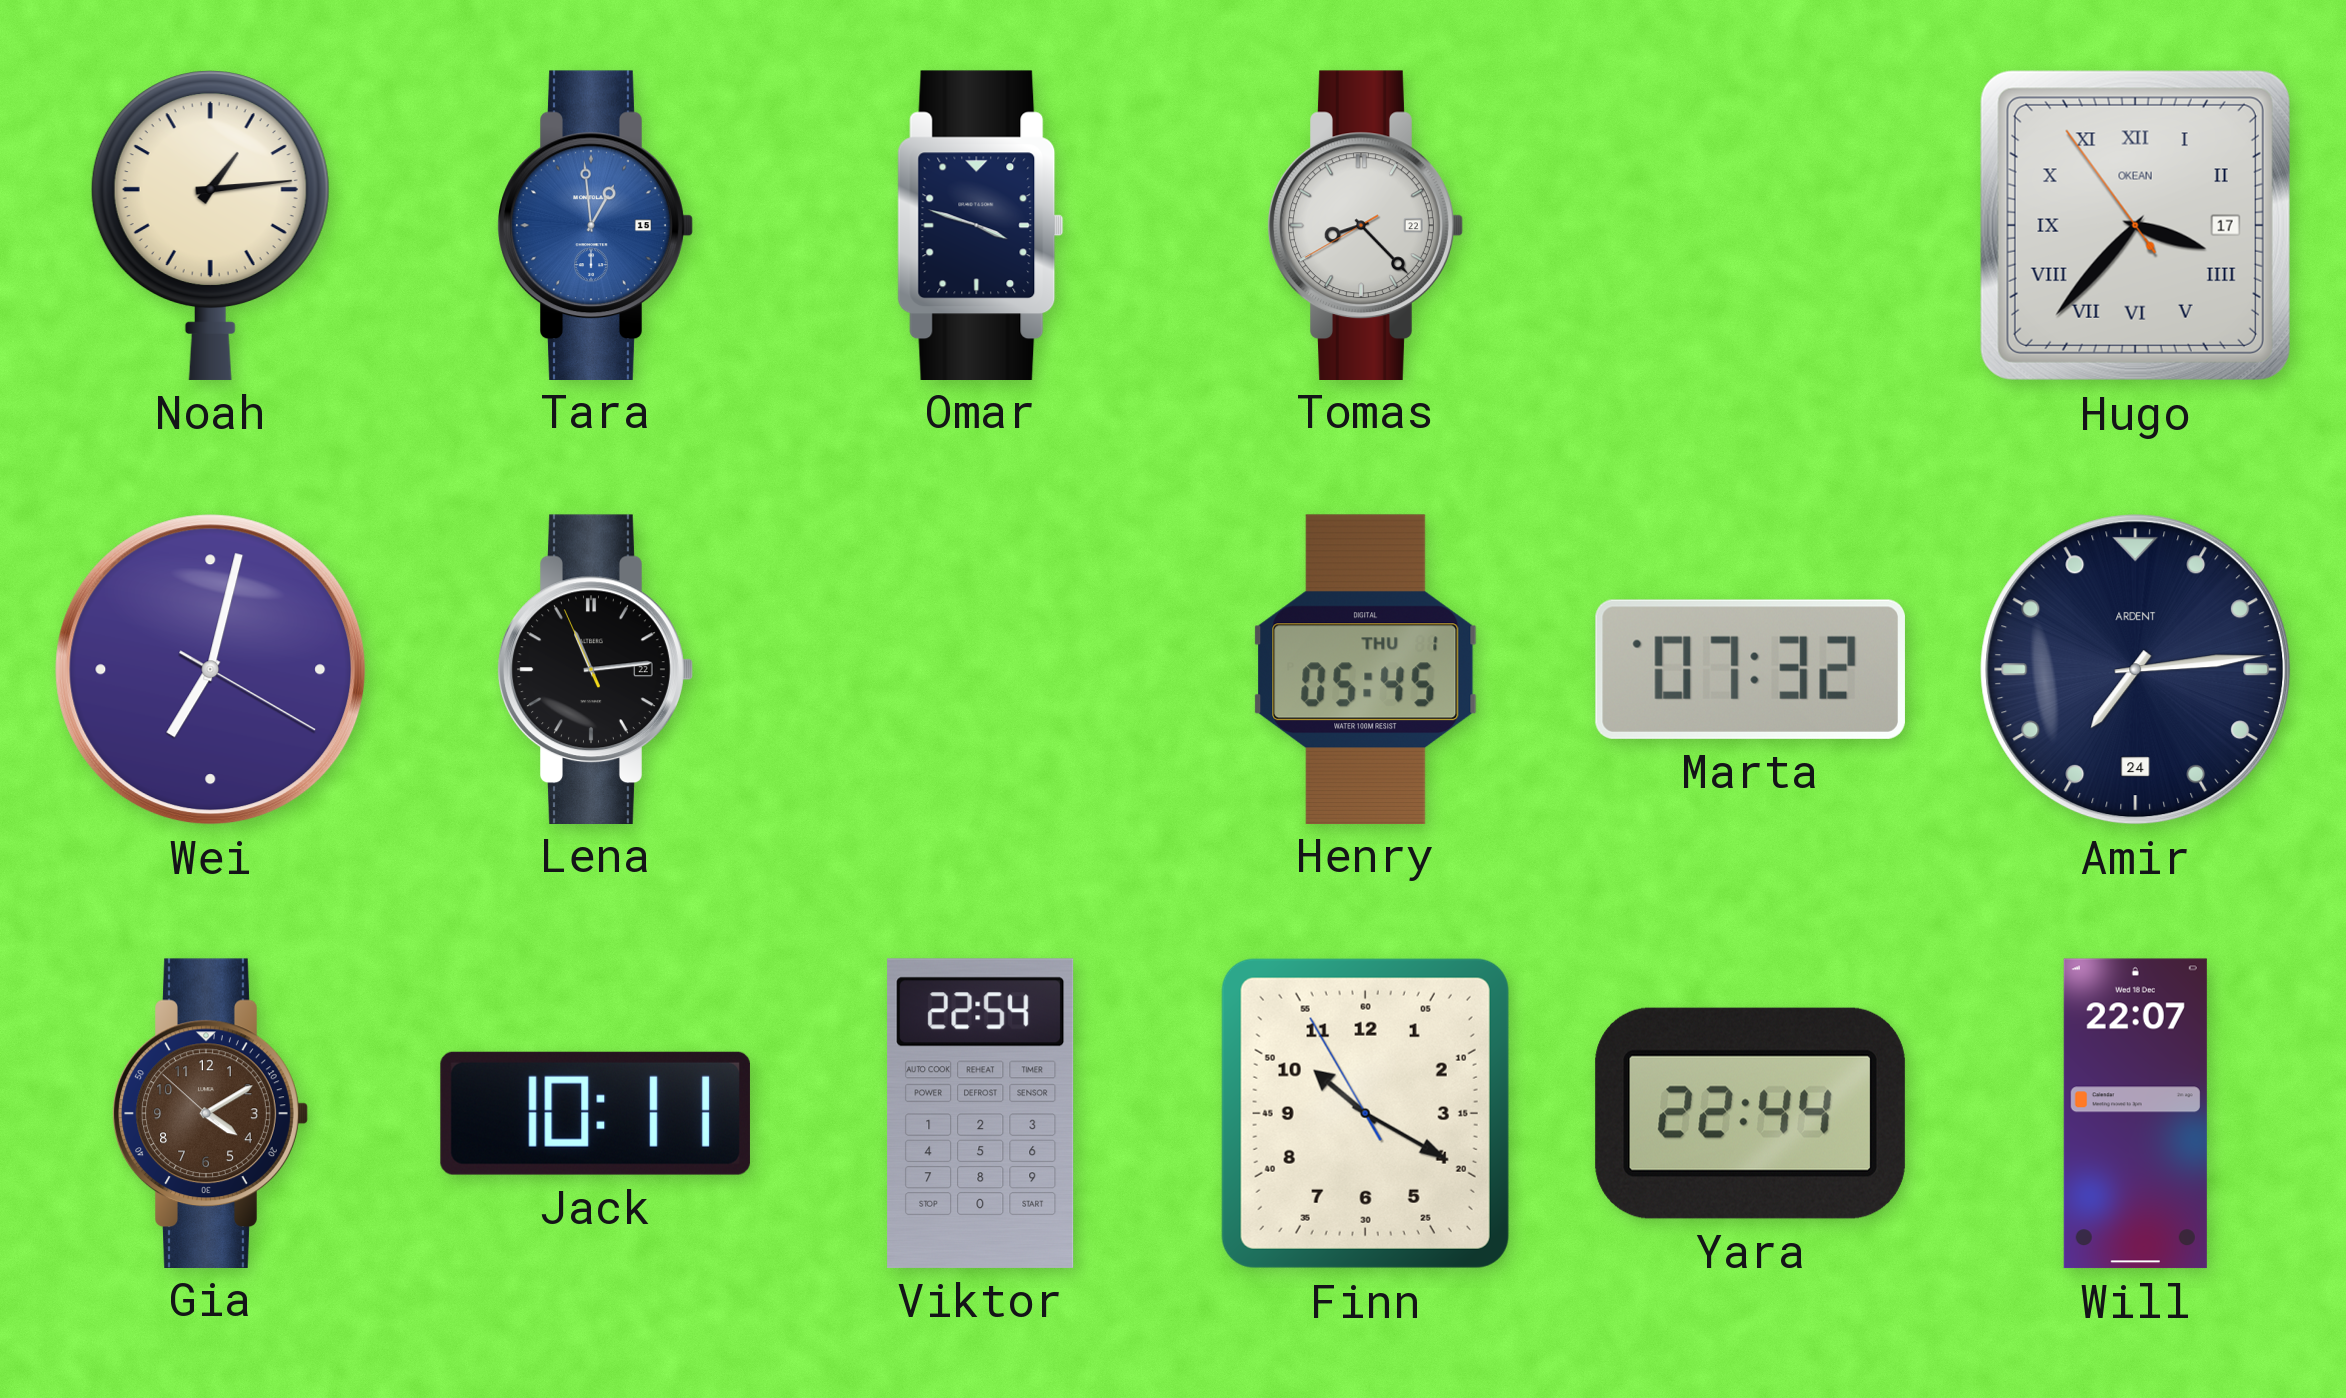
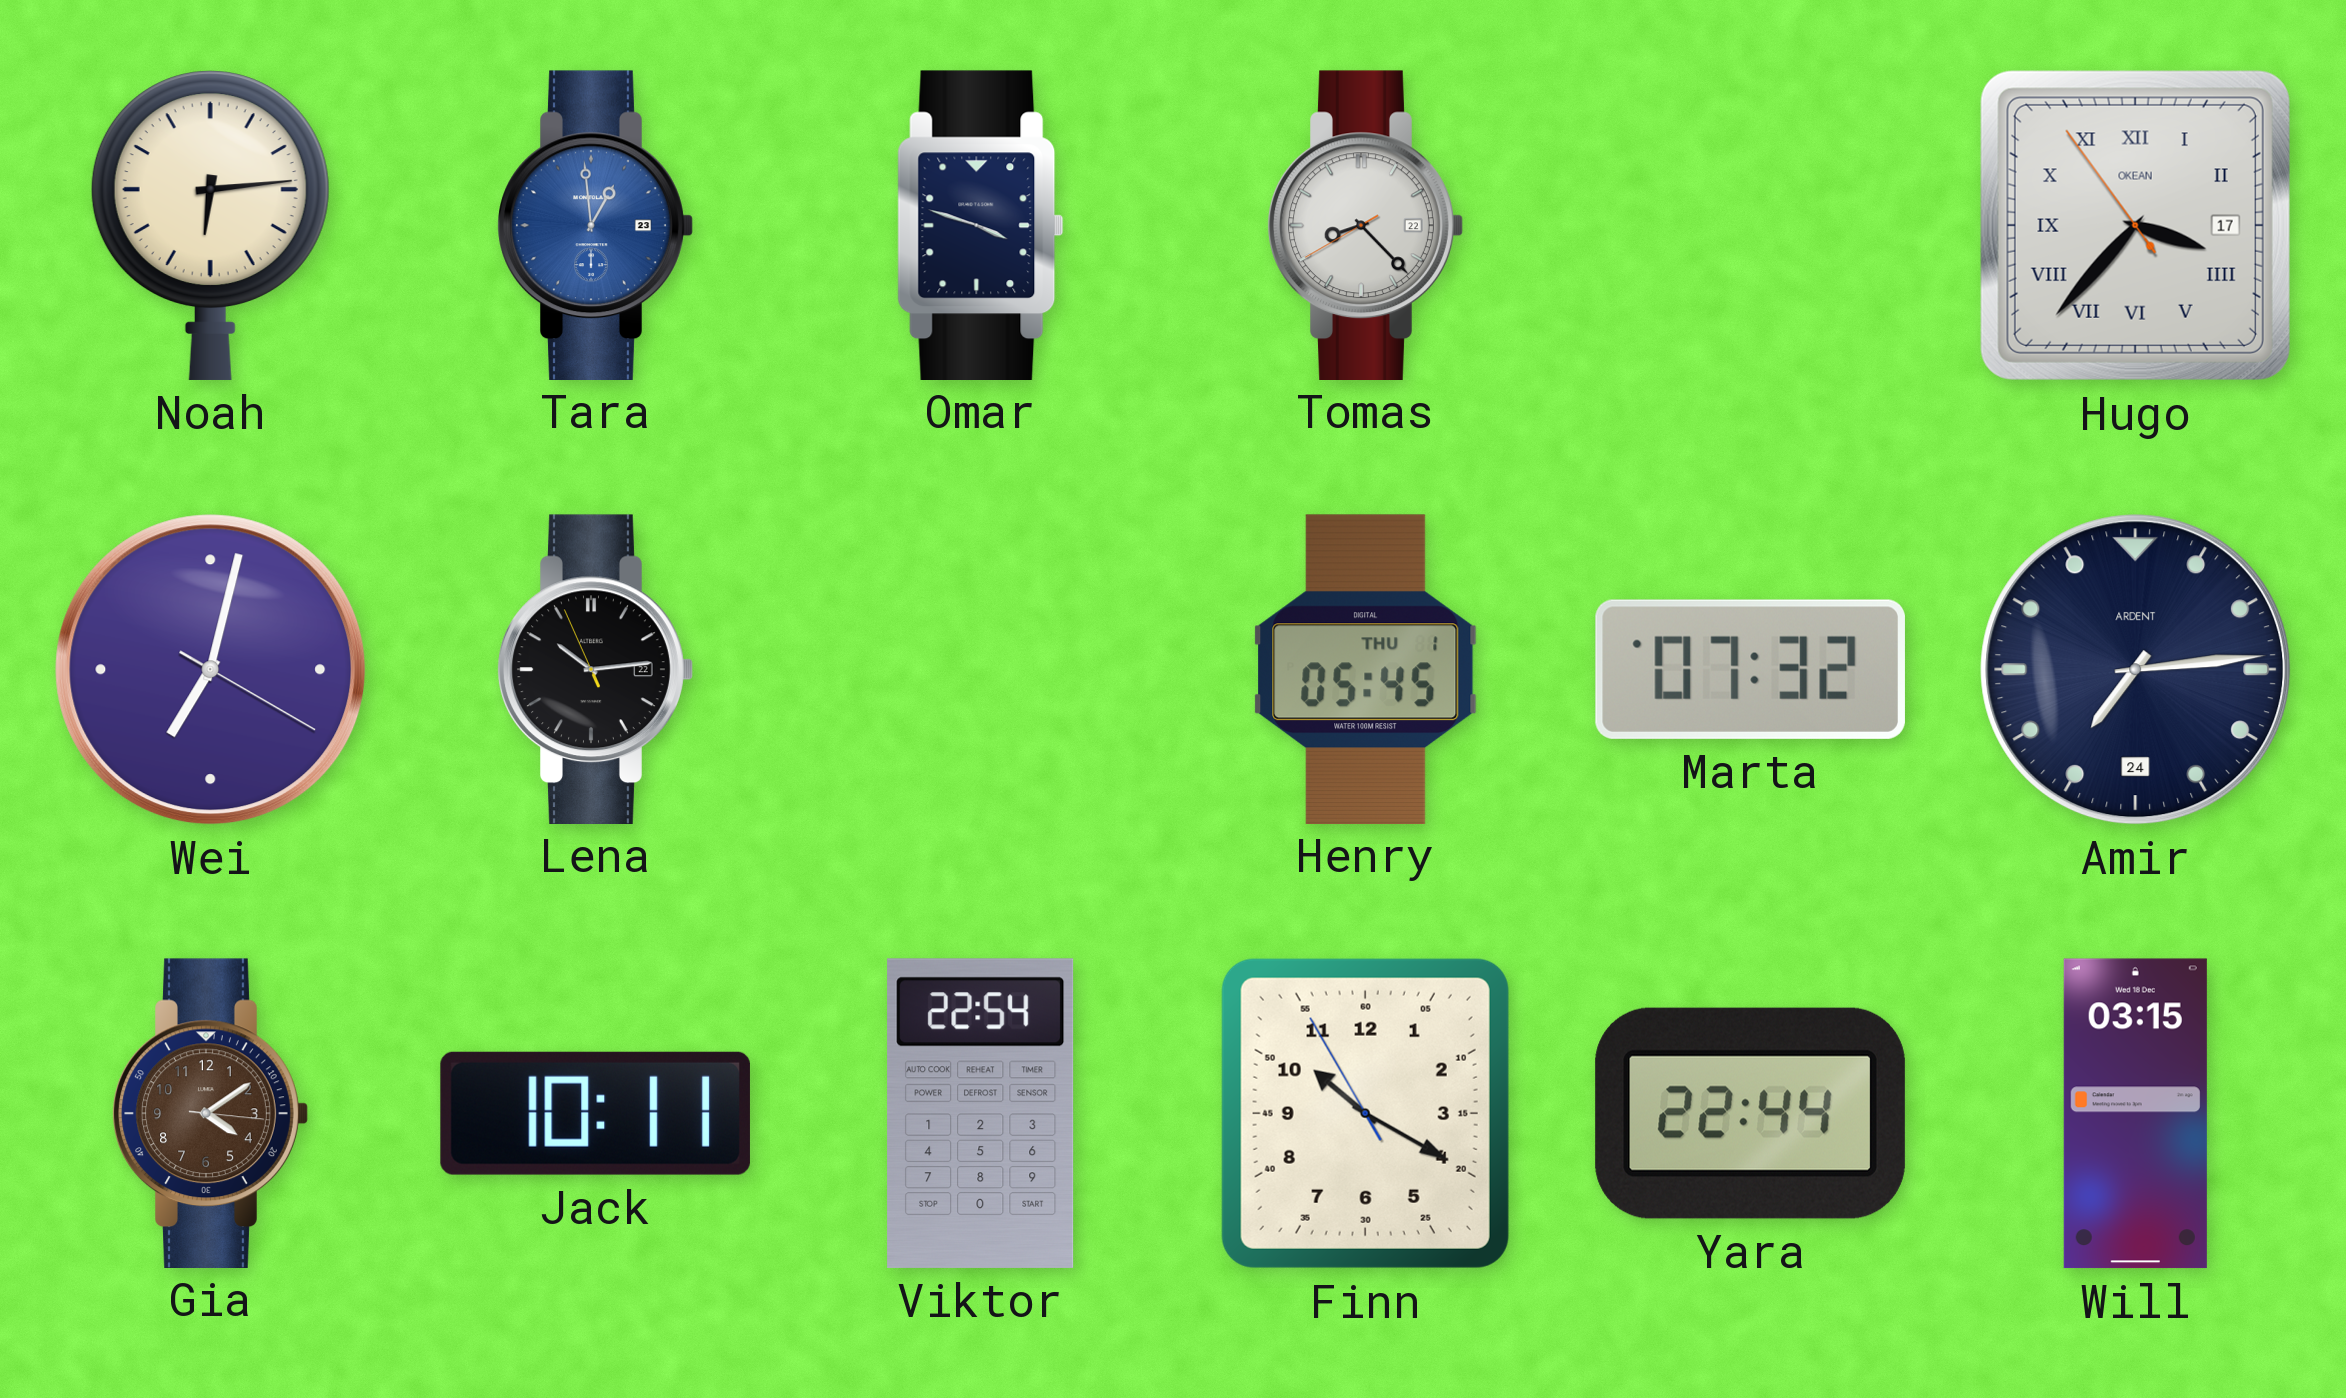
Noah: 1:14 -> 6:14
Tara date: 15 -> 23
Lena: 11:13 -> 10:13
Gia: 4:09:52 -> 4:09:16
Will: 22:07 -> 03:15
